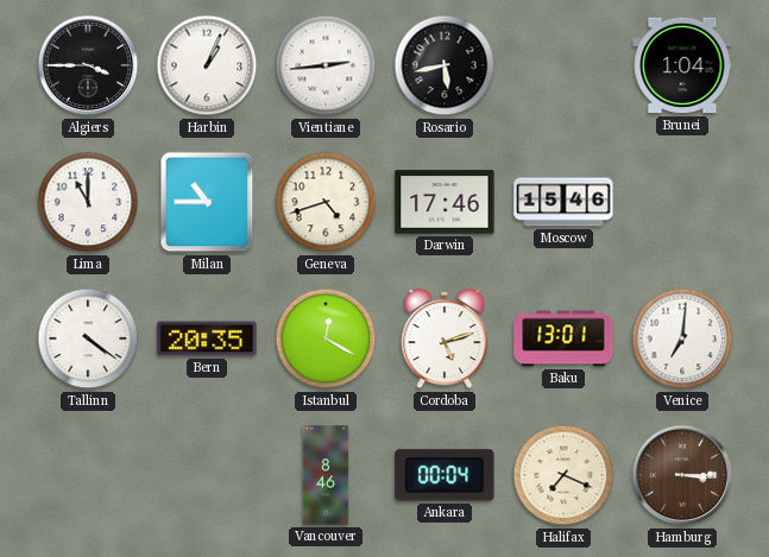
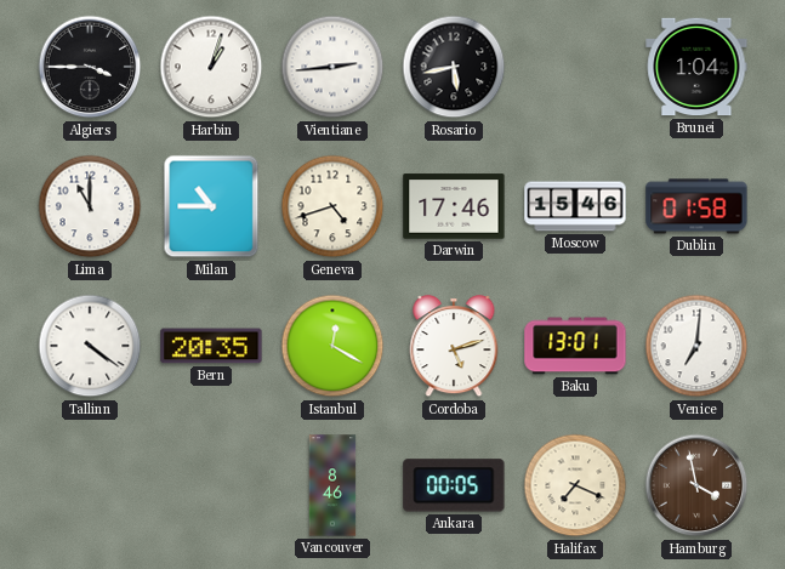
Harbin: 1:04 -> 1:03
Dublin: none -> 01:58
Ankara: 00:04 -> 00:05
Hamburg: 3:15 -> 3:58
